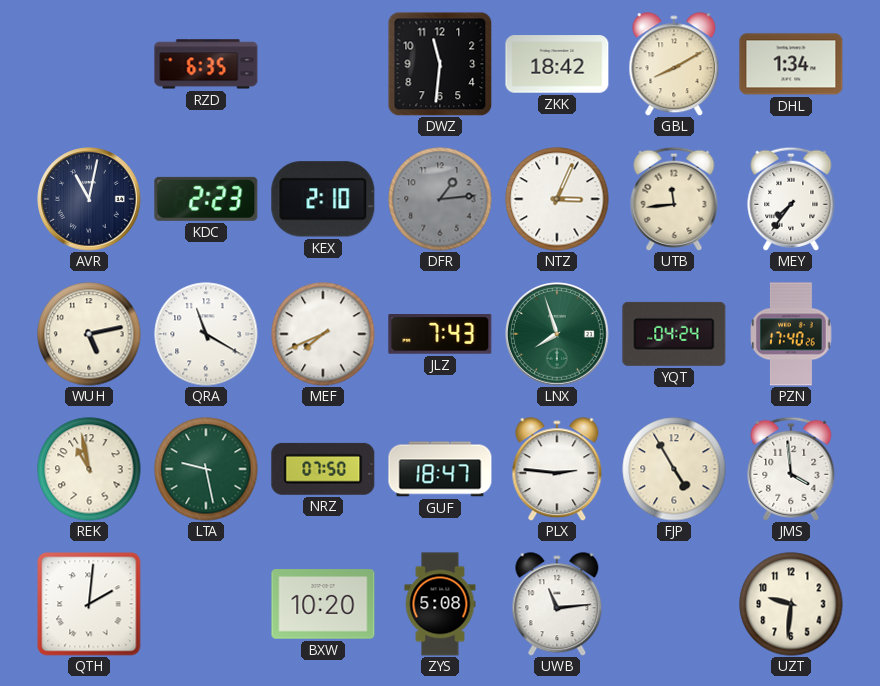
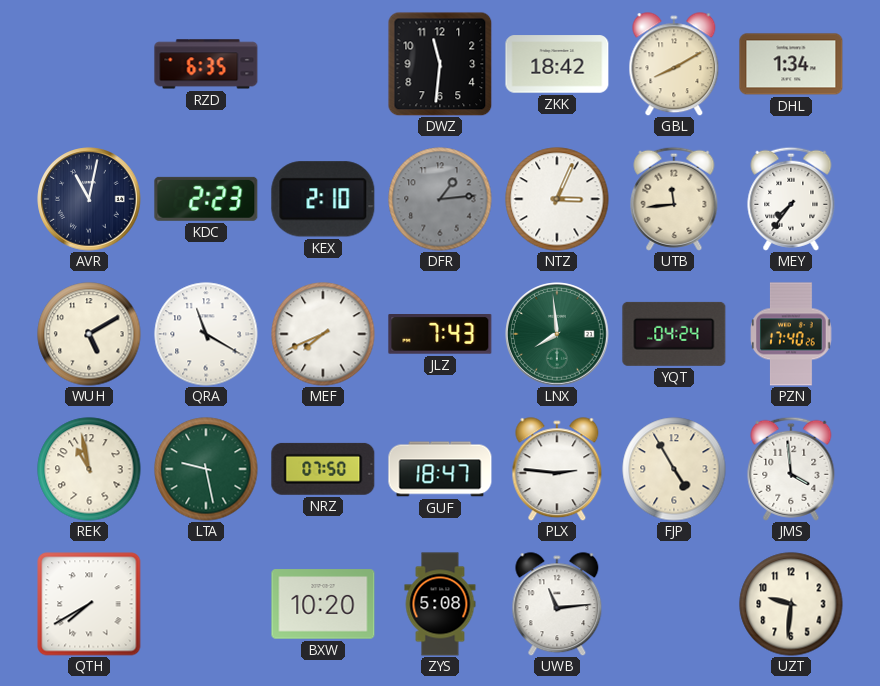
WUH: 5:13 -> 5:10
LNX: 7:57 -> 7:59
QTH: 2:01 -> 7:40
